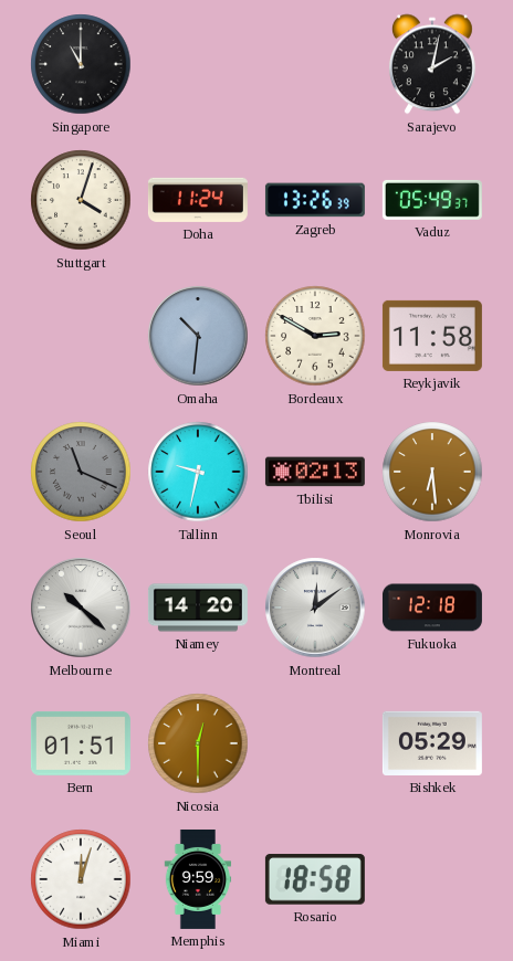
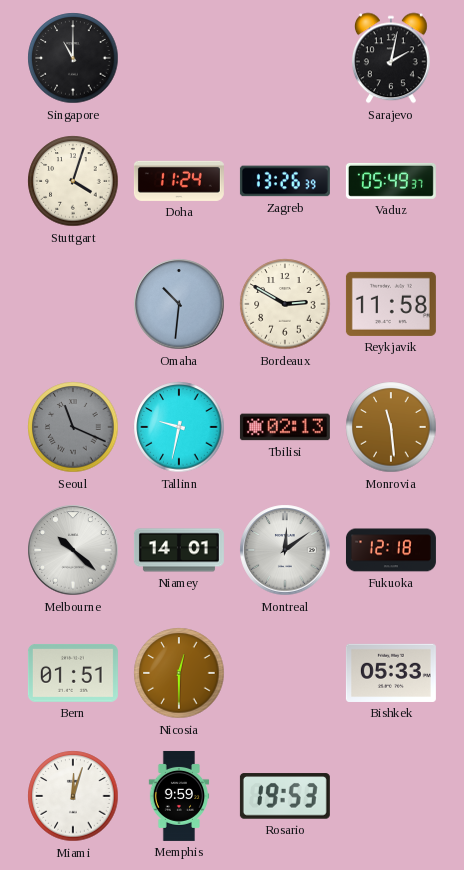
Monrovia: 6:29 -> 11:29
Niamey: 14:20 -> 14:01
Bishkek: 05:29 -> 05:33
Rosario: 18:58 -> 19:53
